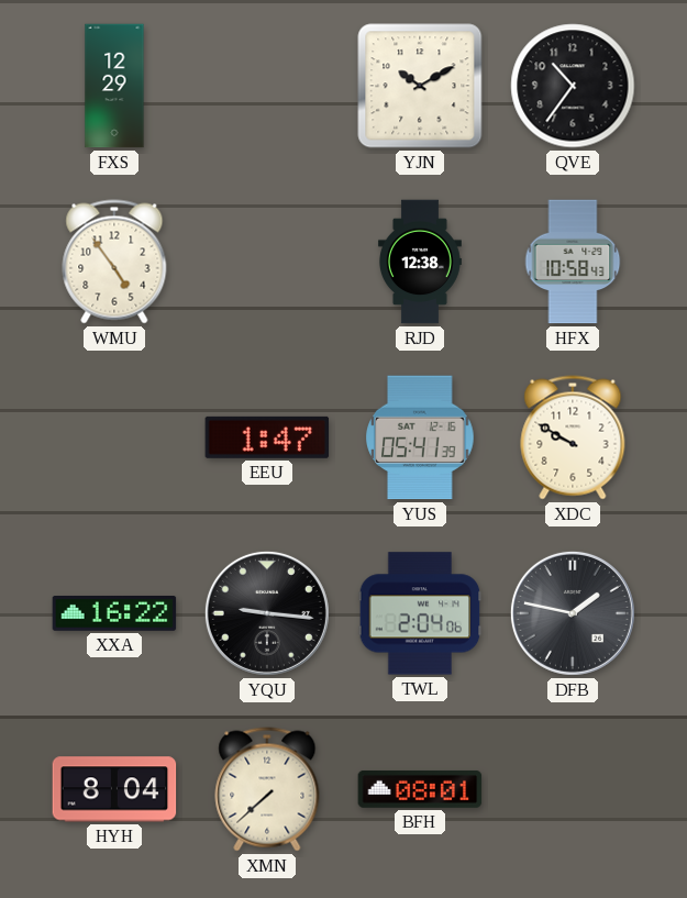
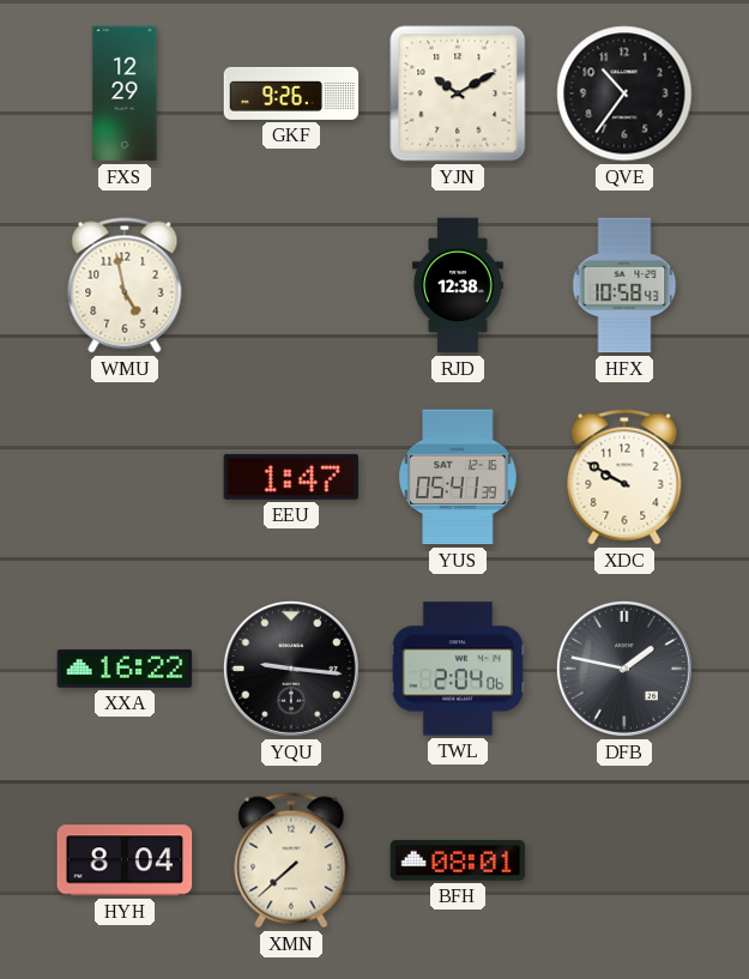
GKF: none -> 9:26
WMU: 4:54 -> 4:58
